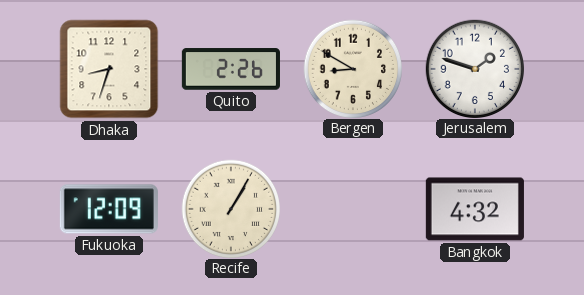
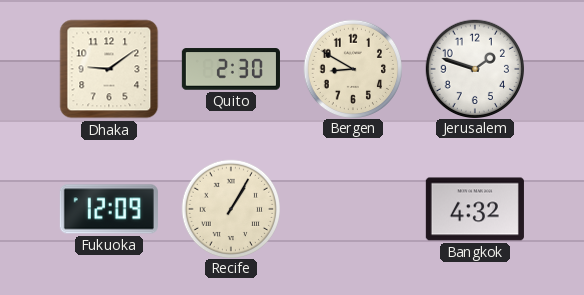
Dhaka: 8:33 -> 9:09
Quito: 2:26 -> 2:30
